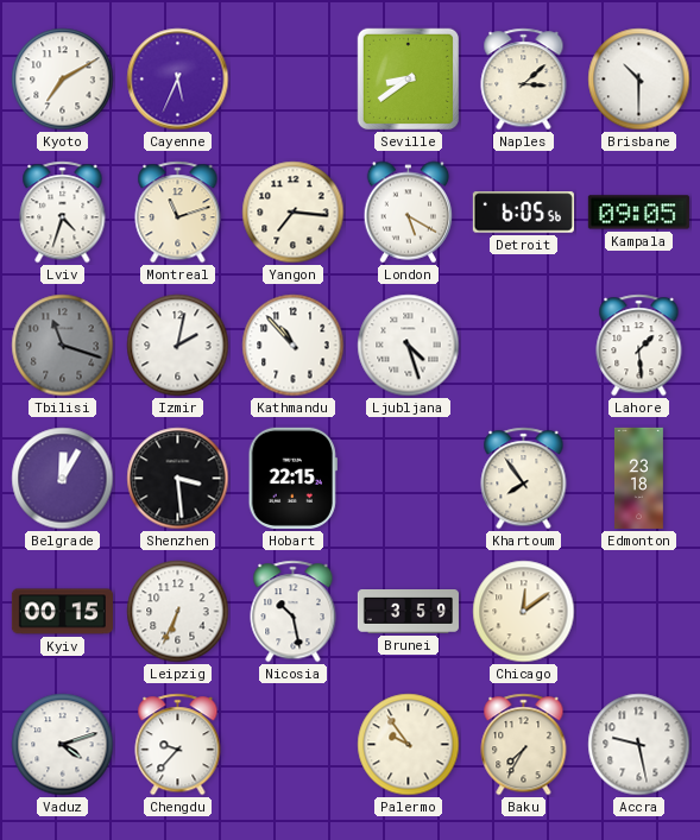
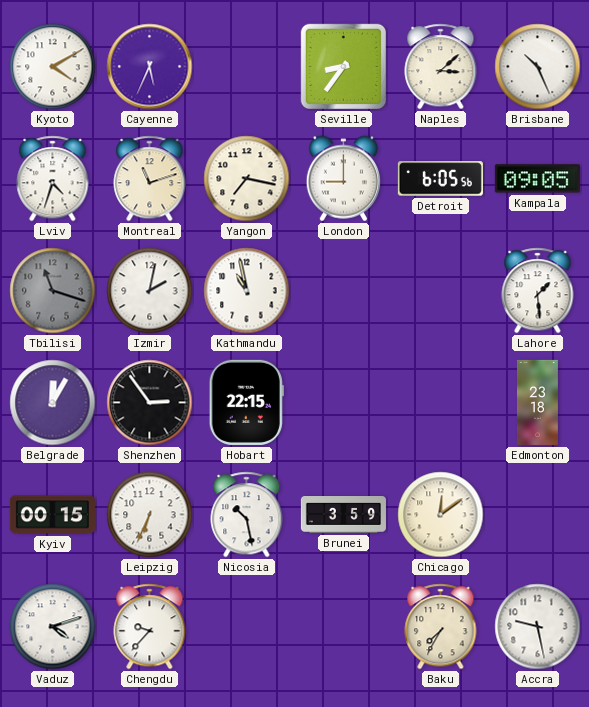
Kyoto: 7:10 -> 4:10
Seville: 8:39 -> 8:36
Brisbane: 10:30 -> 10:26
Yangon: 7:16 -> 7:17
London: 5:20 -> 9:00
Kathmandu: 10:53 -> 10:58
Ljubljana: 4:27 -> none
Shenzhen: 3:29 -> 2:54
Khartoum: 7:54 -> none
Palermo: 9:54 -> none
